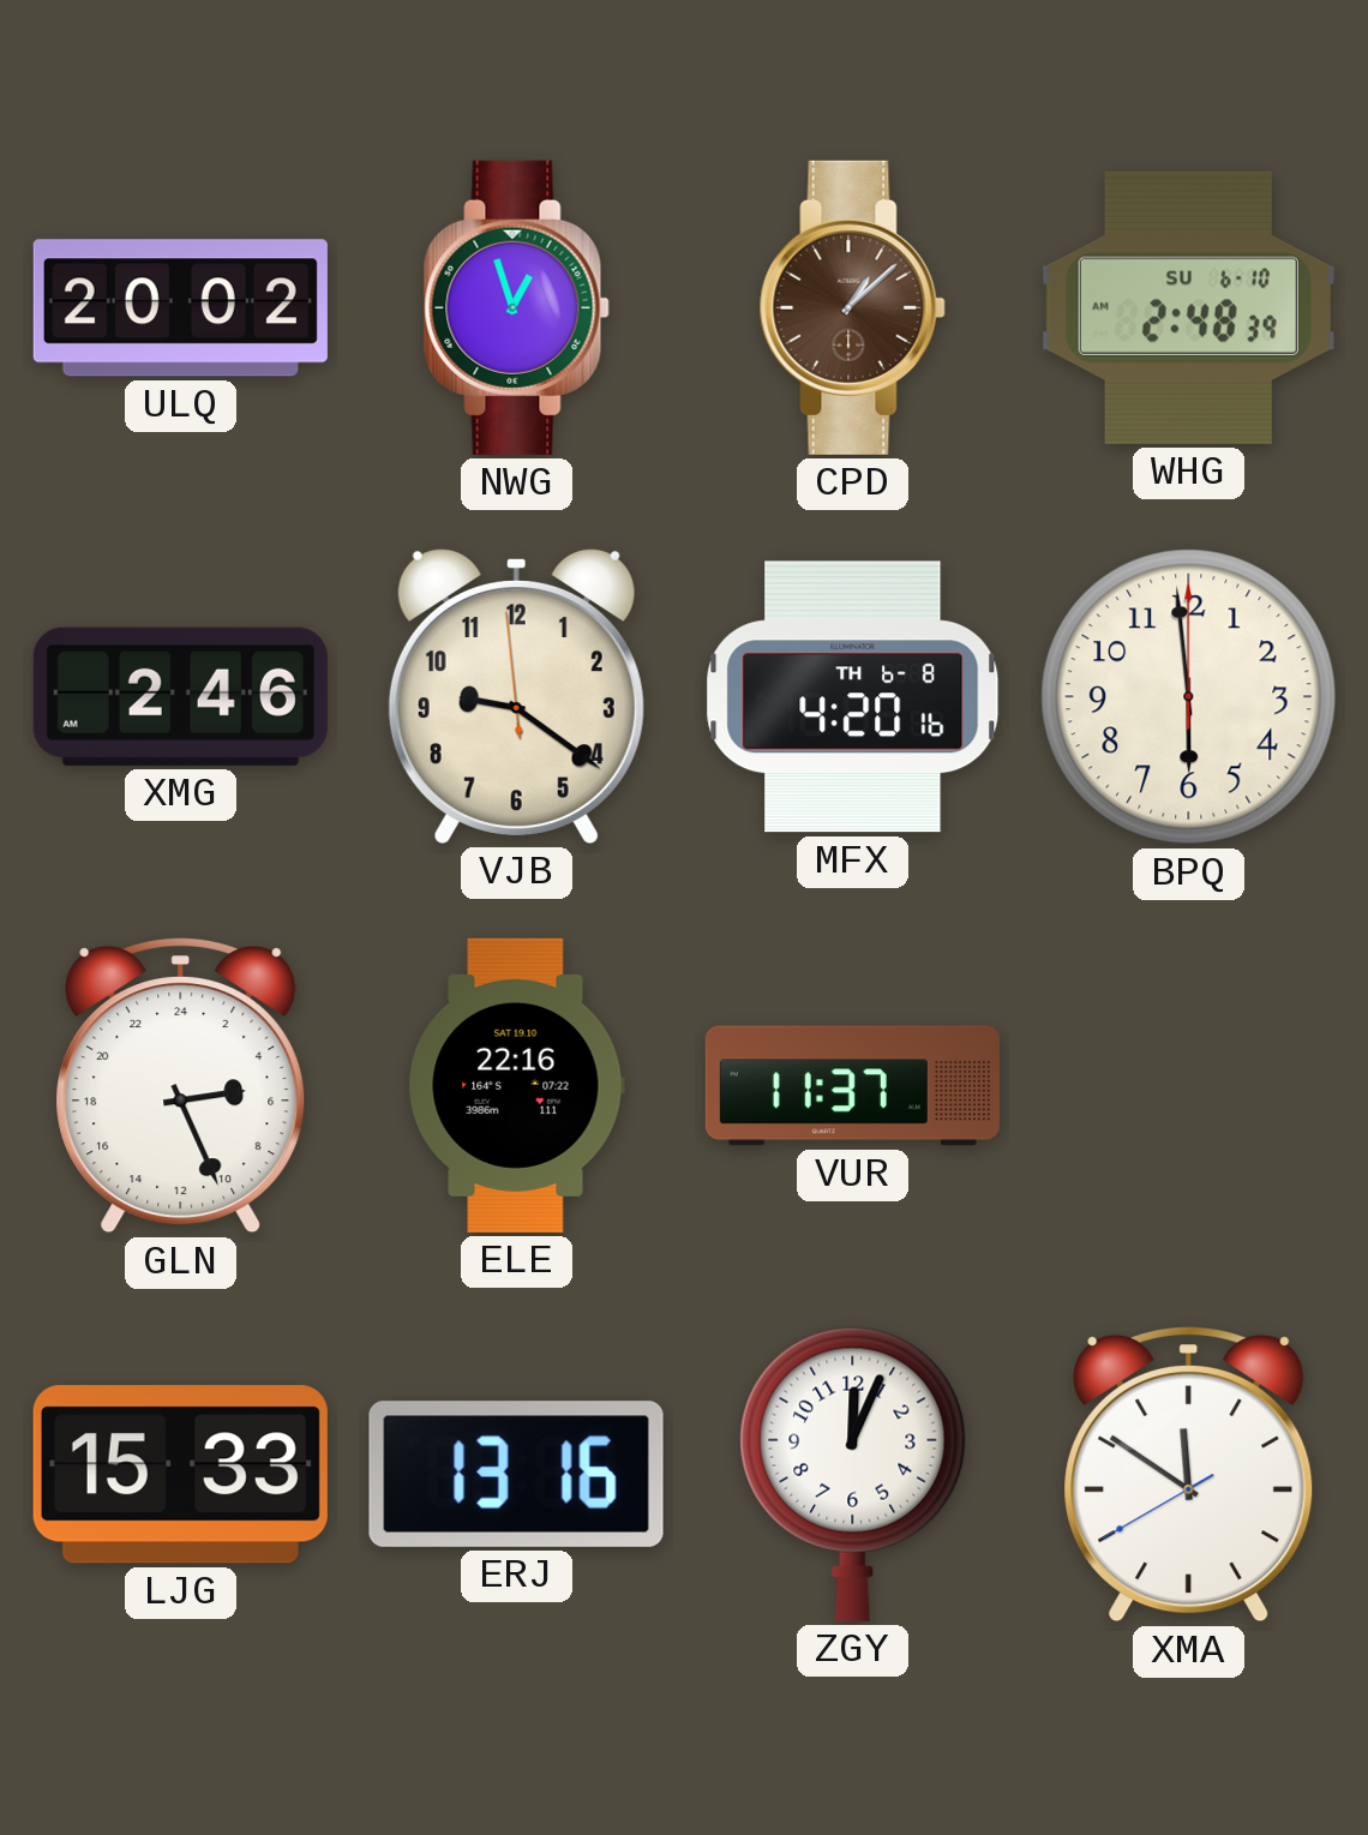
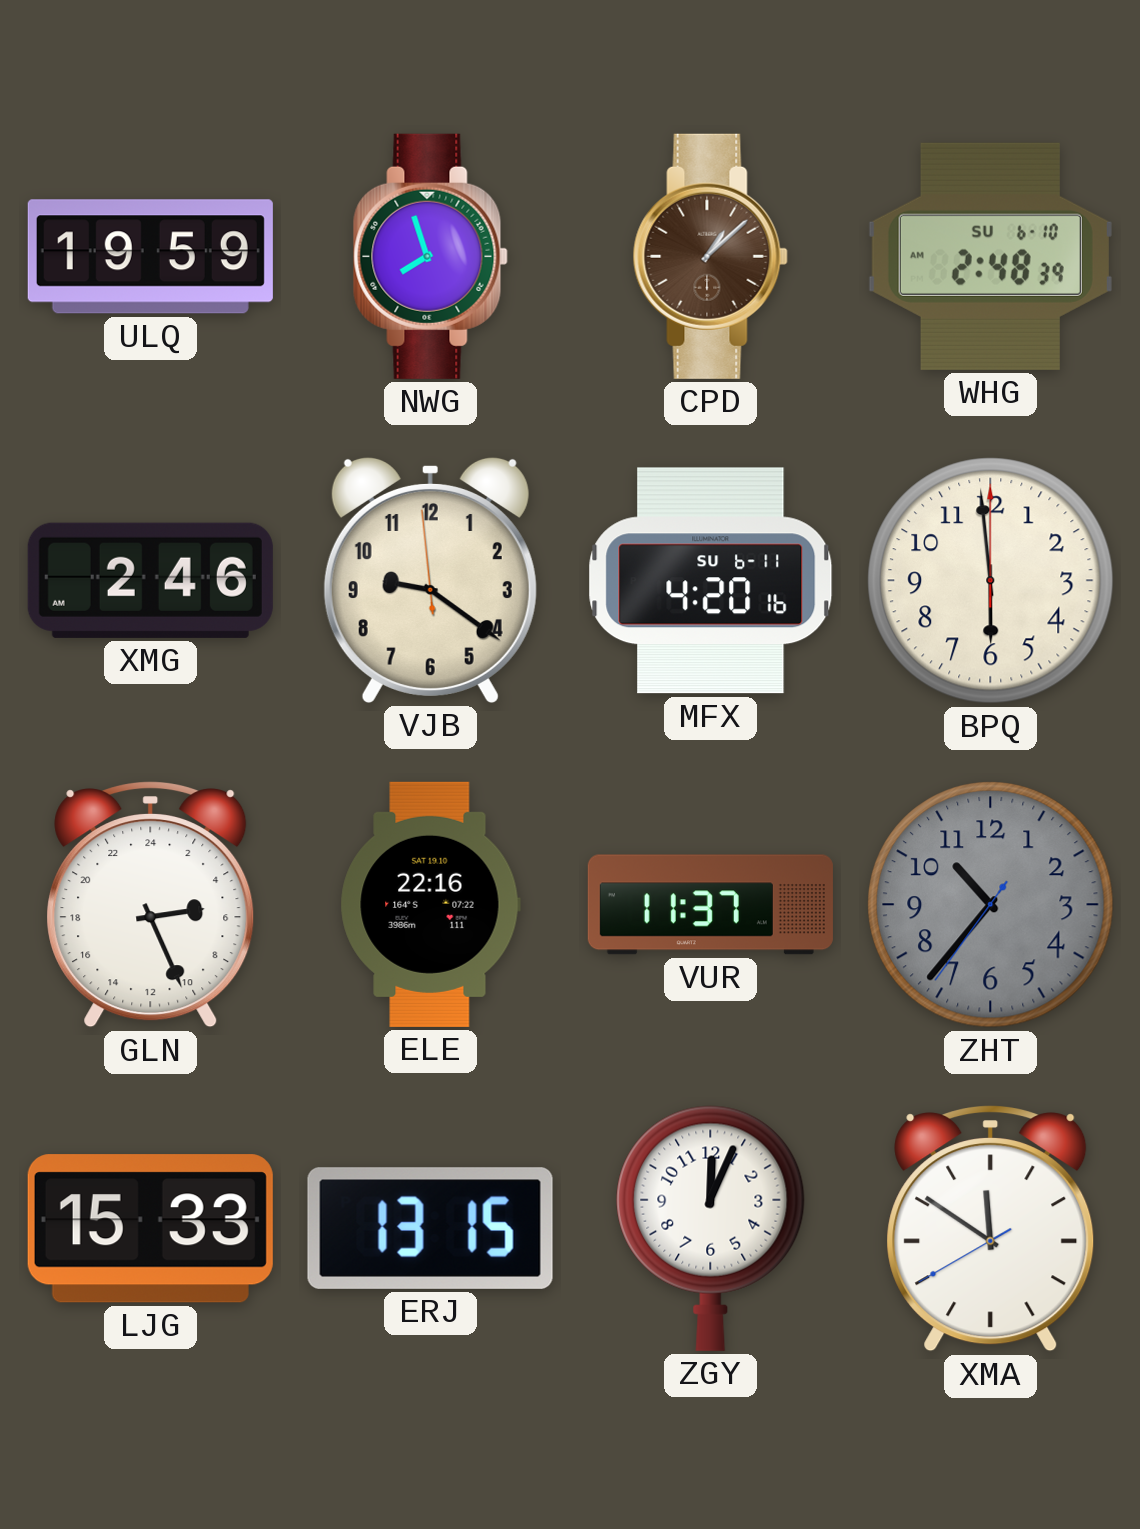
ULQ: 20:02 -> 19:59
NWG: 12:57 -> 7:57
MFX date: TH 6-8 -> SU 6-11
ZHT: none -> 10:36
ERJ: 13:16 -> 13:15
